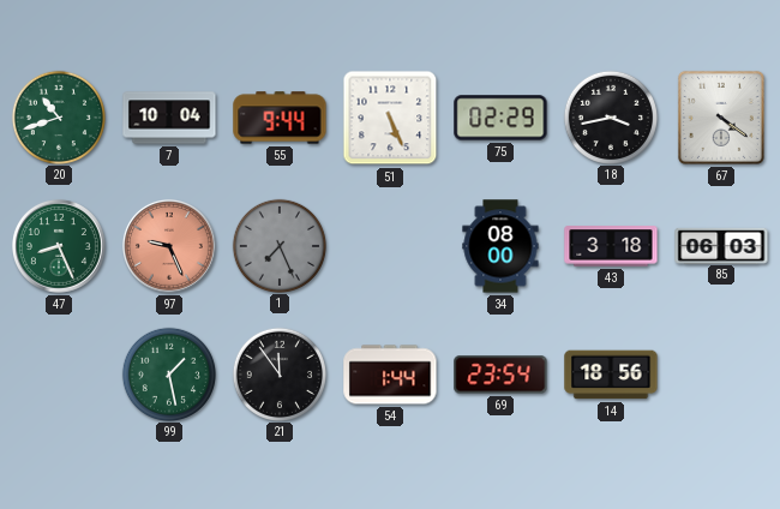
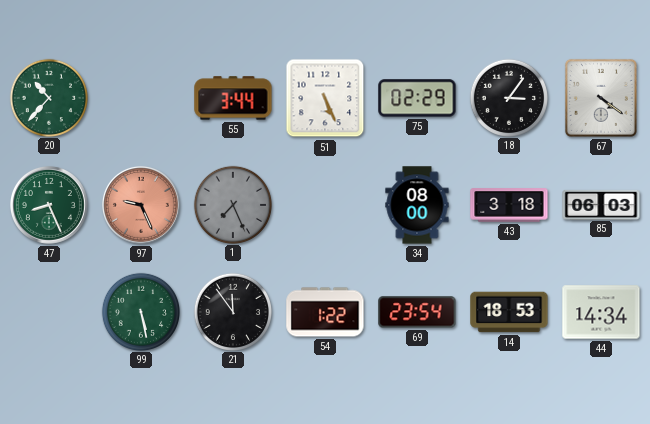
20: 10:42 -> 10:37
7: 10:04 -> none
55: 9:44 -> 3:44
18: 3:43 -> 3:06
99: 1:28 -> 5:28
54: 1:44 -> 1:22
14: 18:56 -> 18:53
44: none -> 14:34
